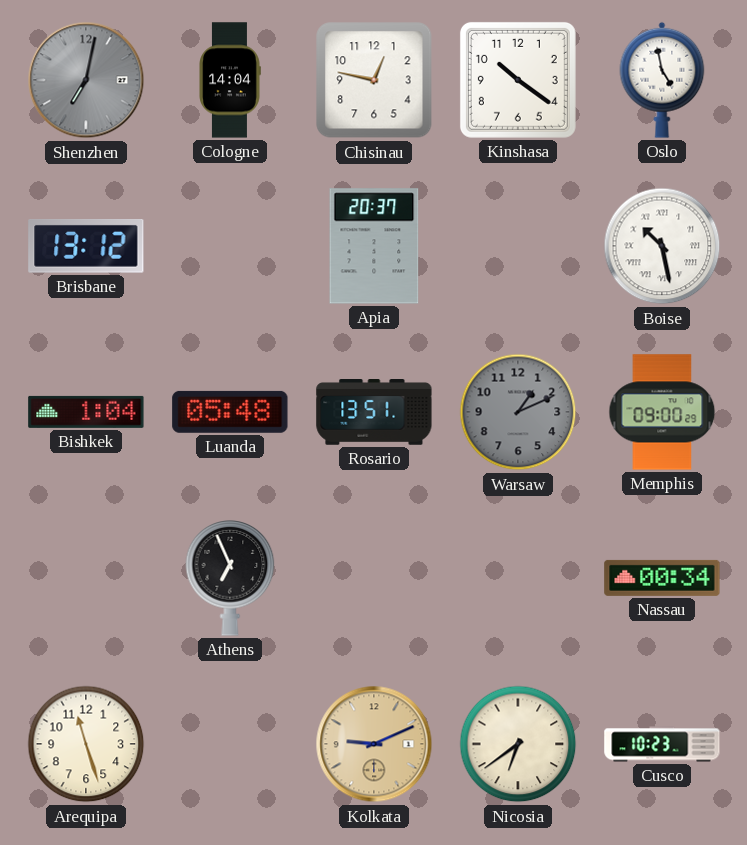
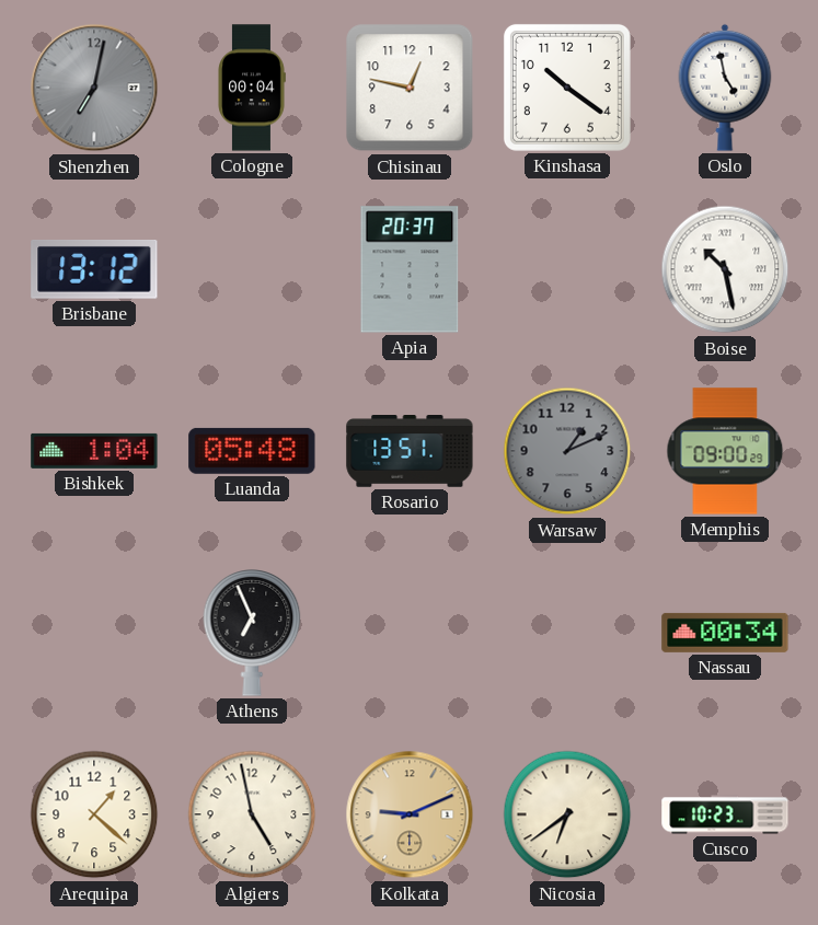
Cologne: 14:04 -> 00:04
Arequipa: 11:27 -> 1:22
Algiers: none -> 4:58
